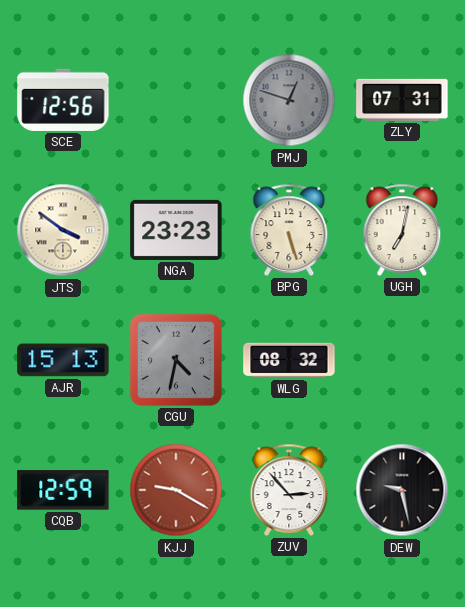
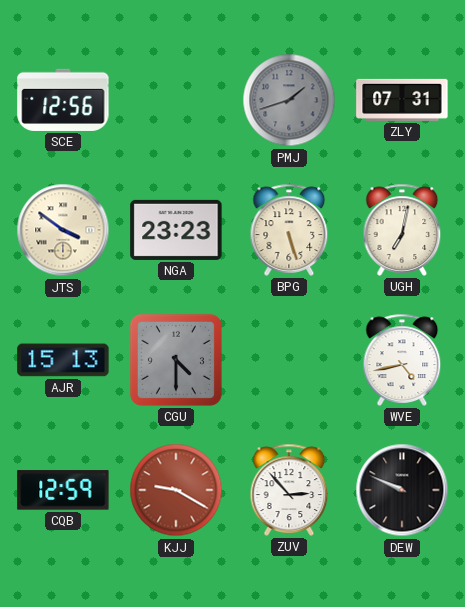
PMJ: 12:48 -> 1:42
CGU: 4:32 -> 4:30
WLG: 08:32 -> none
WVE: none -> 4:43
DEW: 9:28 -> 9:49
